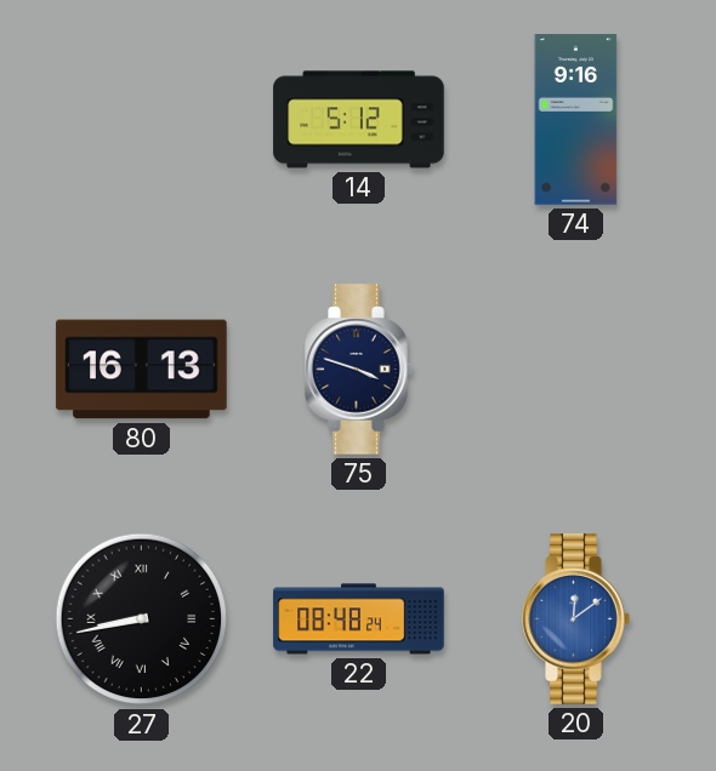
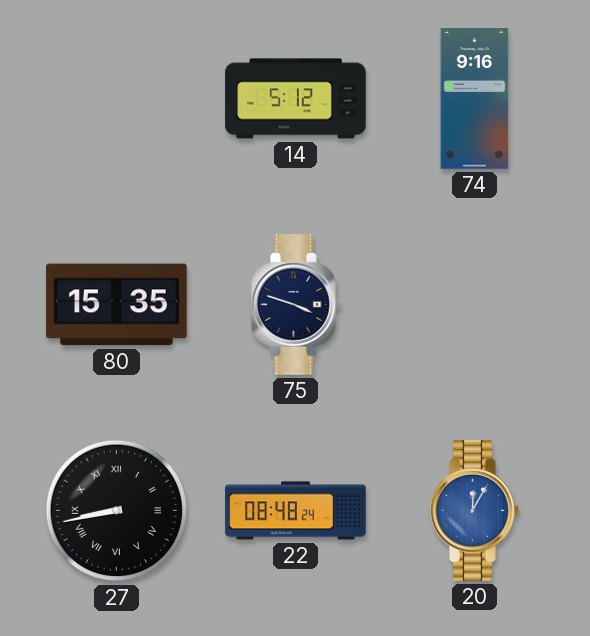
80: 16:13 -> 15:35
20: 12:09 -> 12:05
